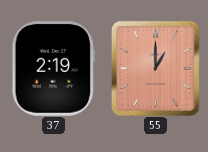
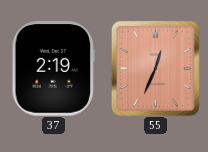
55: 1:00 -> 12:34
